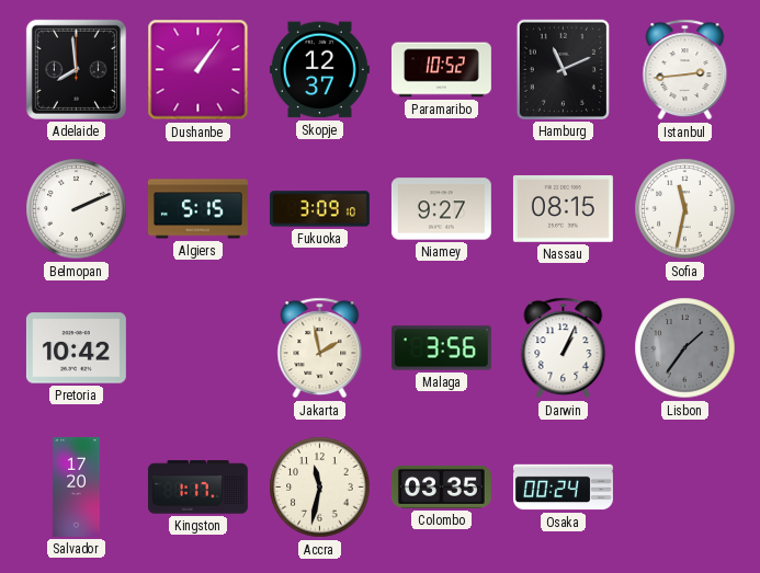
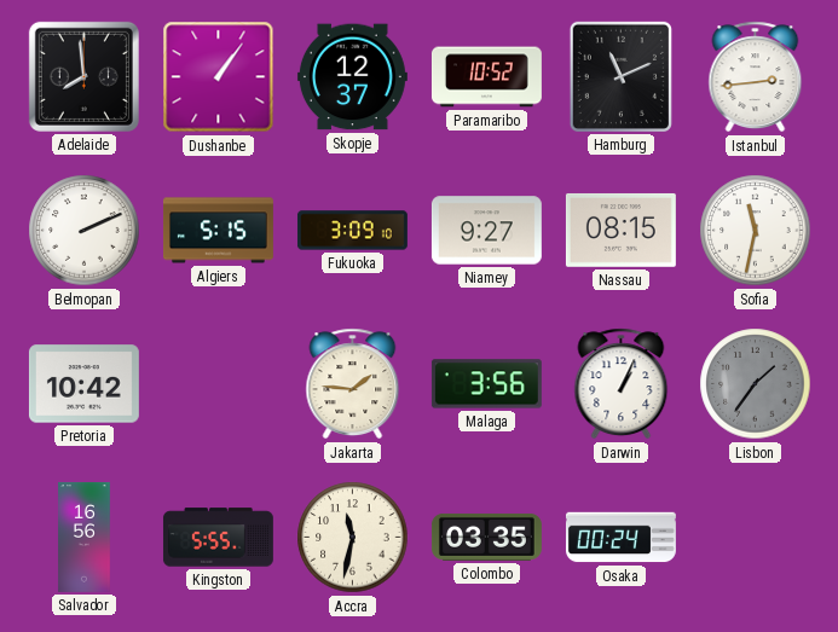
Jakarta: 1:58 -> 1:46
Salvador: 17:20 -> 16:56
Kingston: 1:17 -> 5:55
